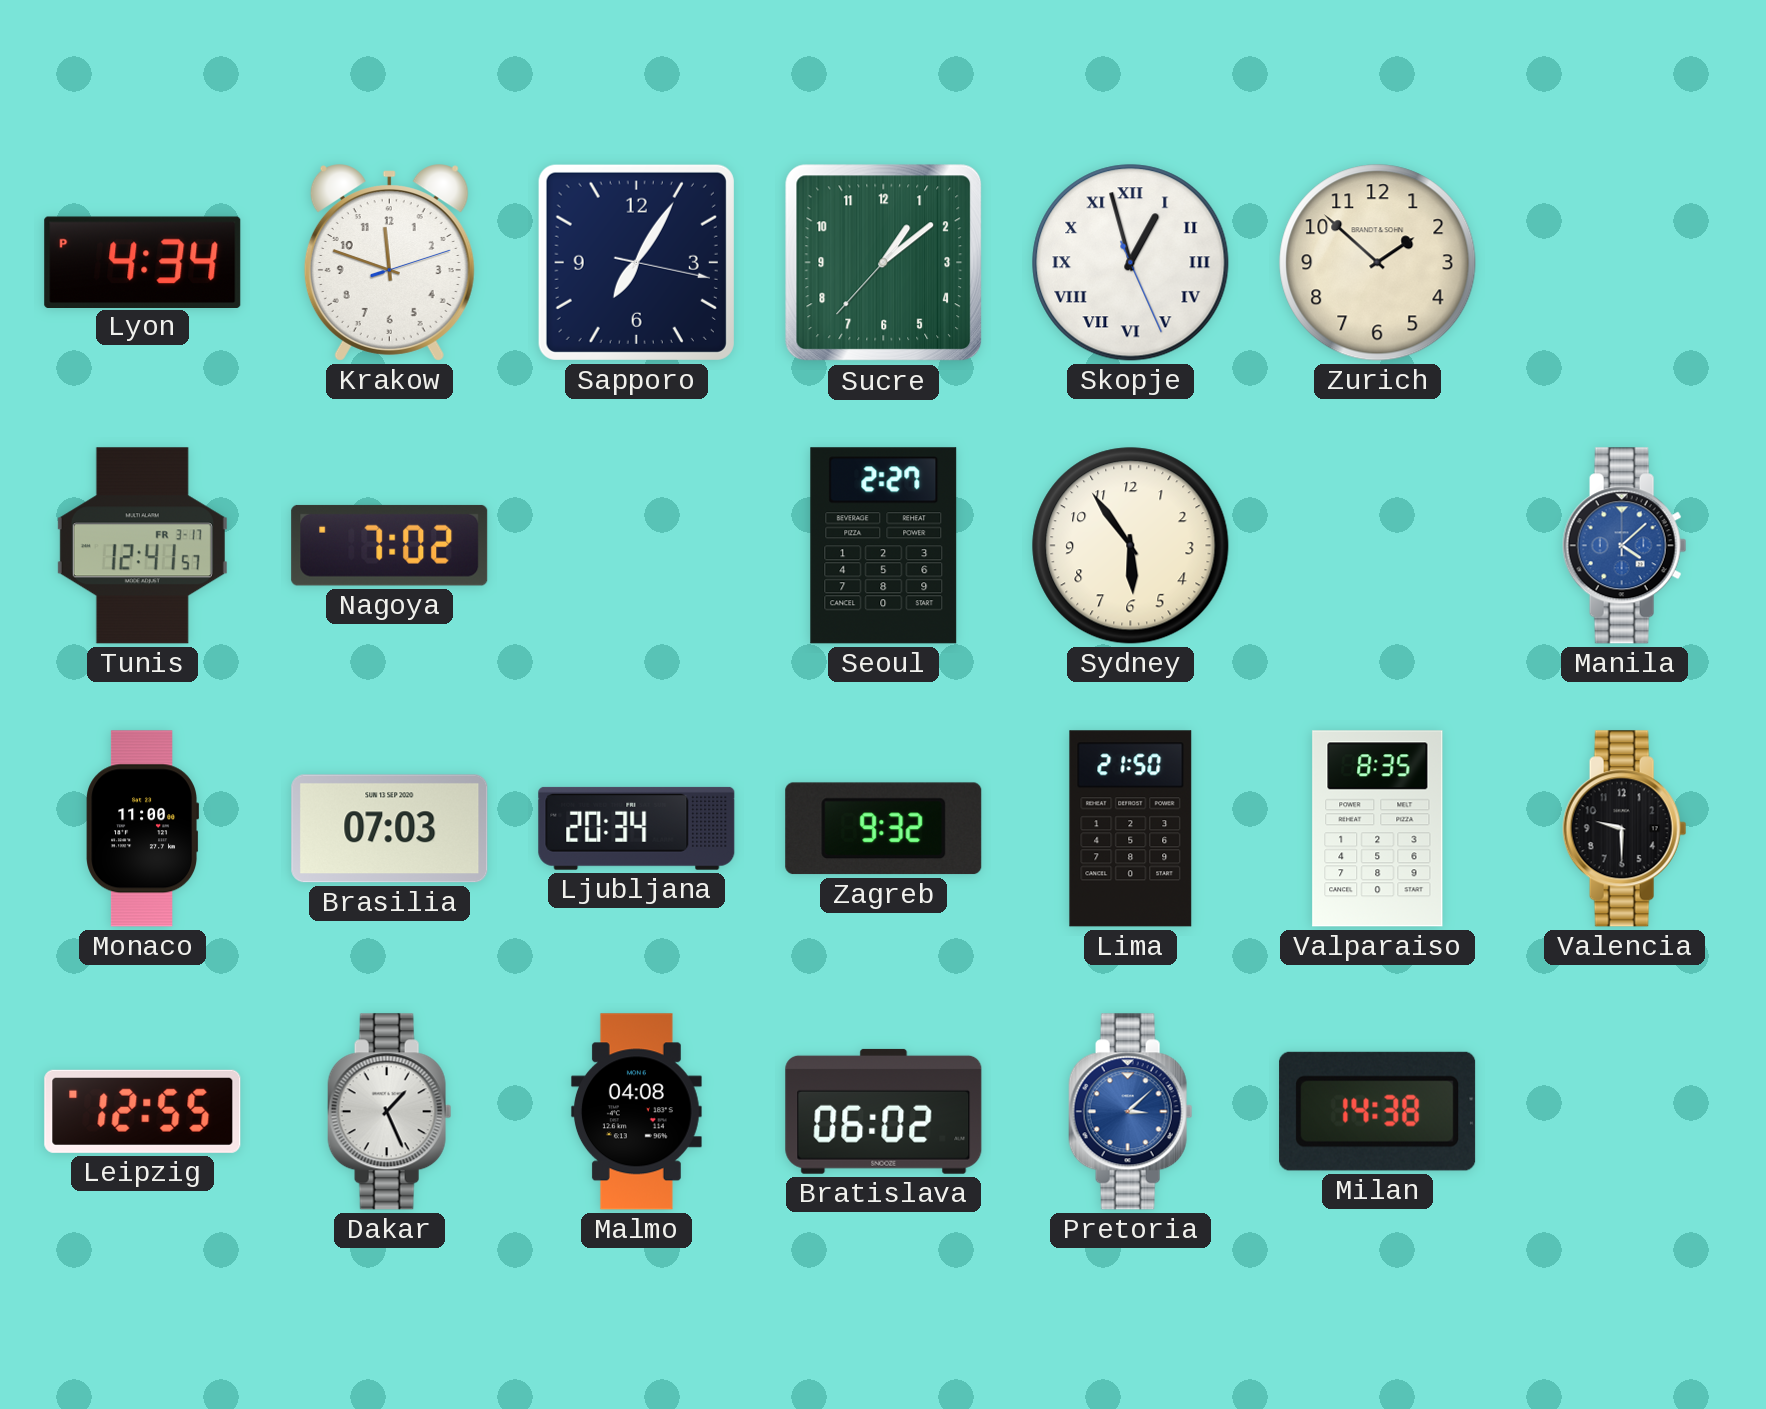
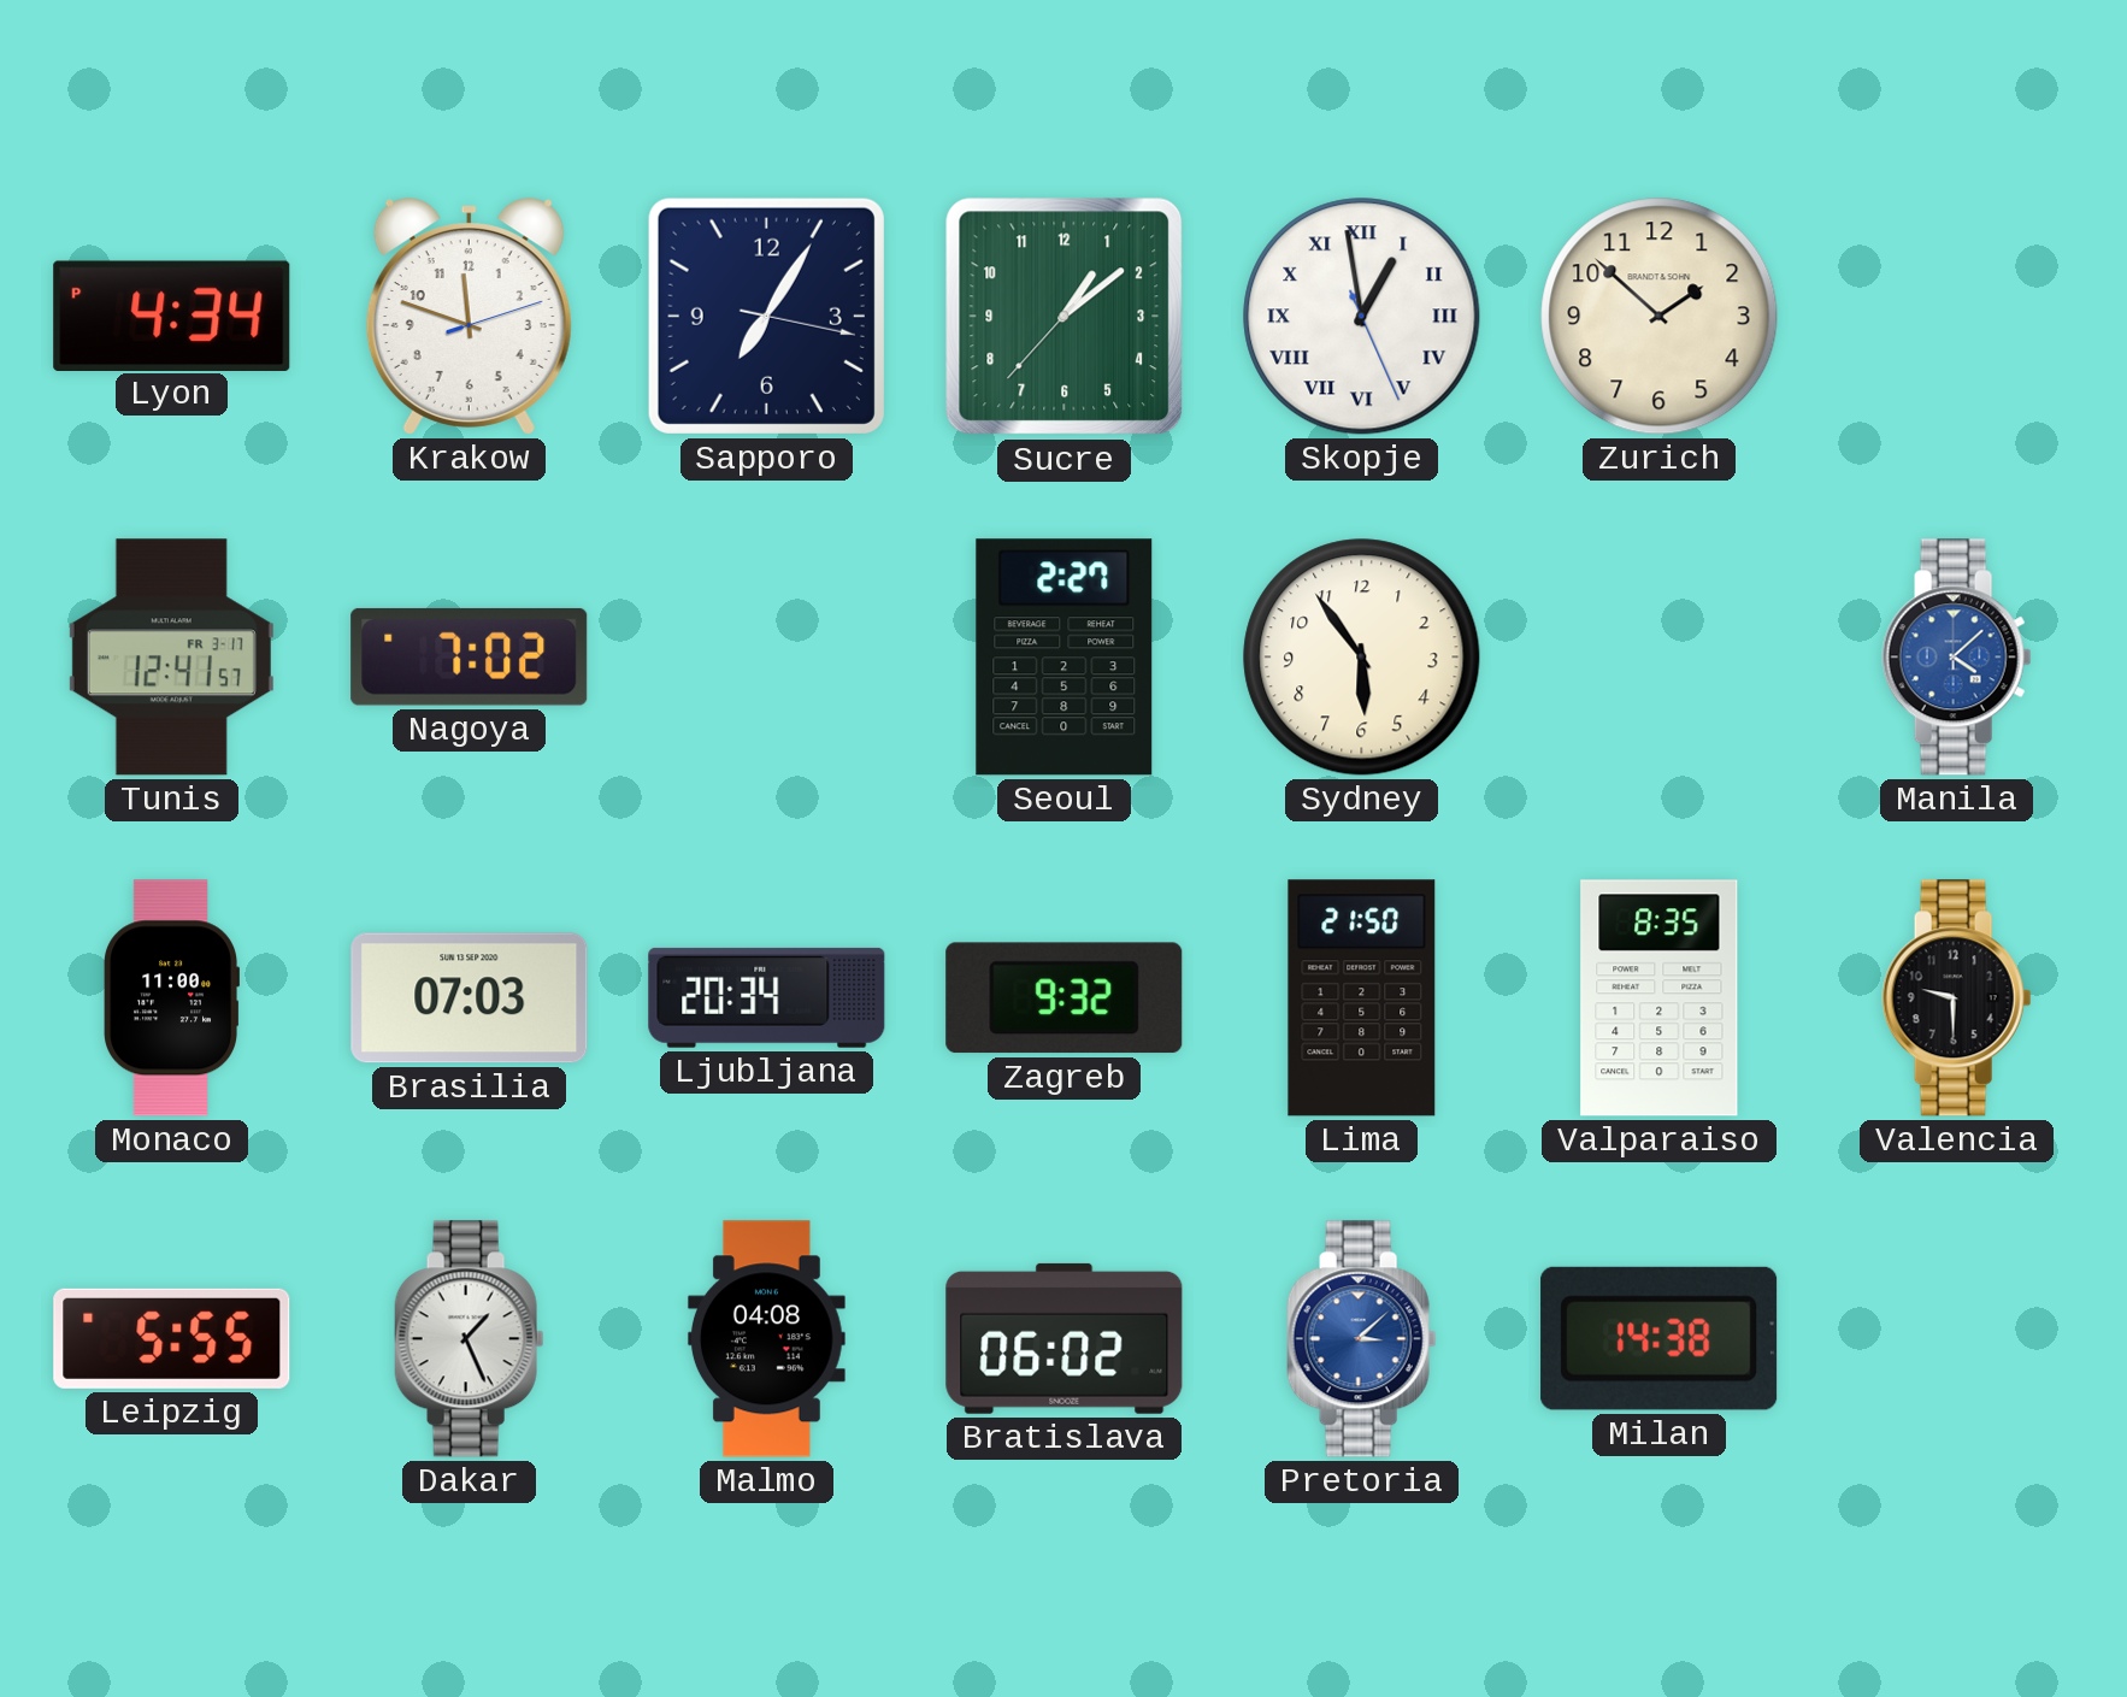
Skopje: 12:57 -> 12:58
Leipzig: 12:55 -> 5:55
